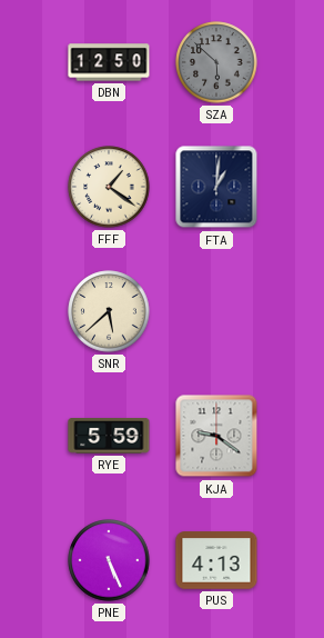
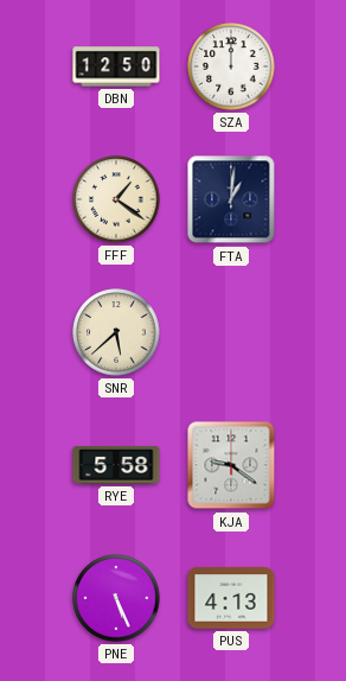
SZA: 5:52 -> 12:00
SZA dial: grey -> white
RYE: 5:59 -> 5:58
